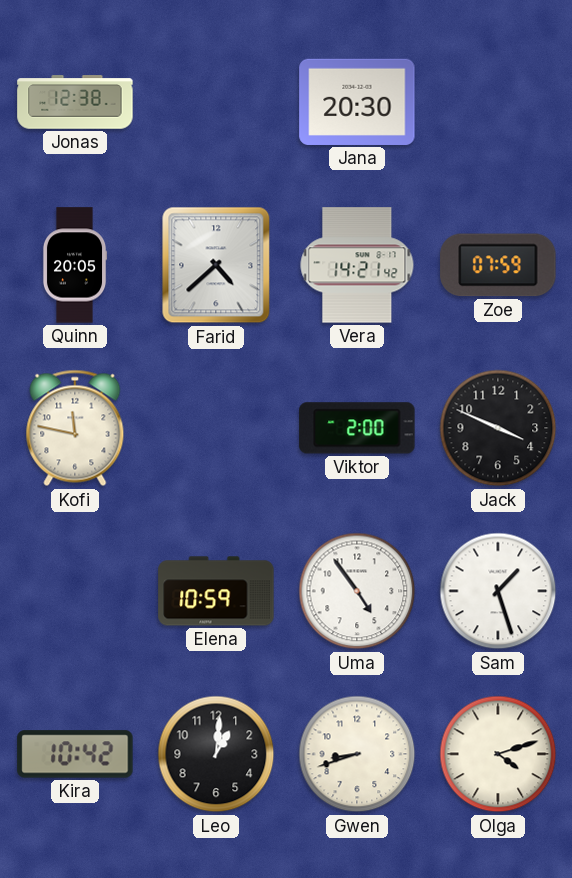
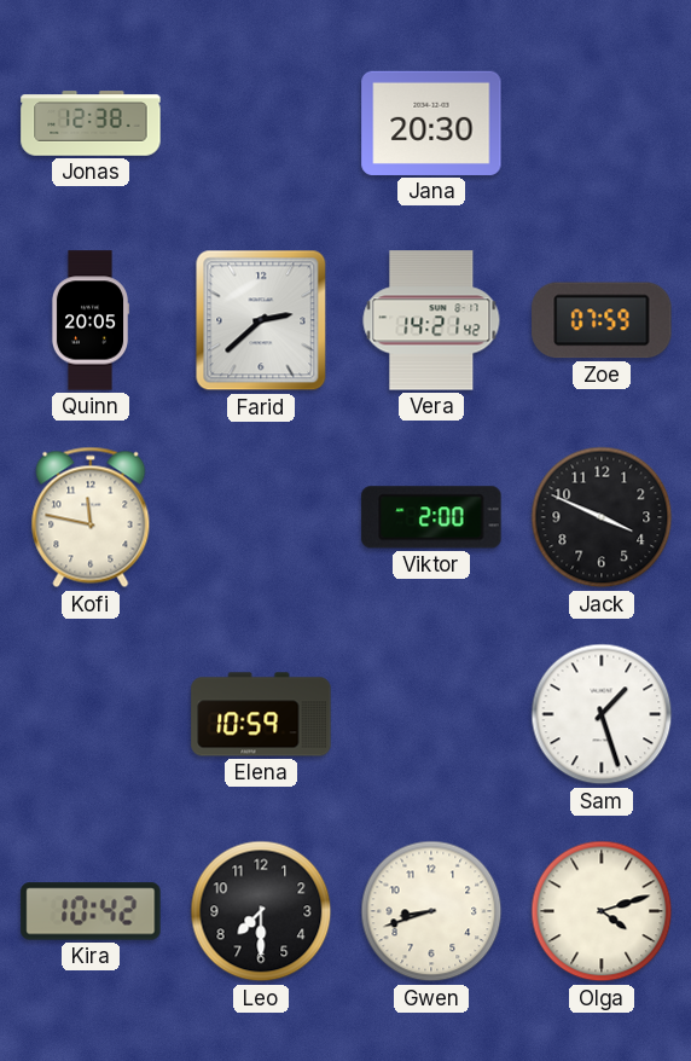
Farid: 4:38 -> 2:38
Uma: 4:54 -> none
Leo: 1:01 -> 7:30
